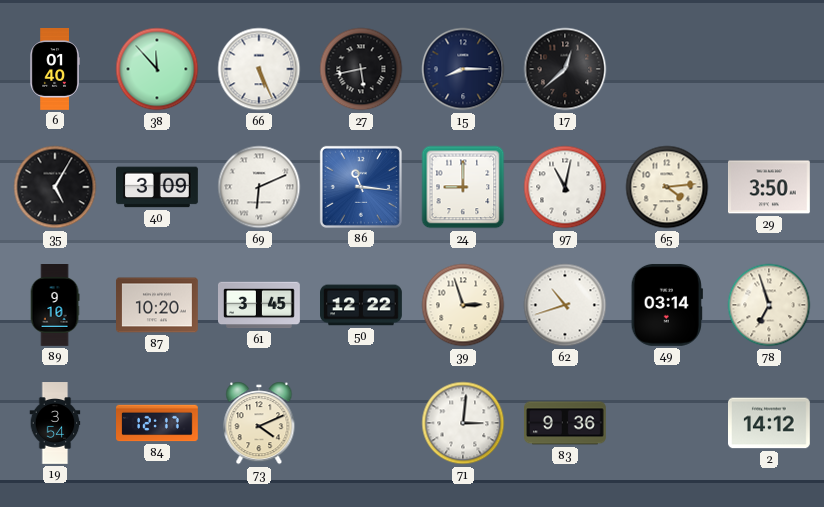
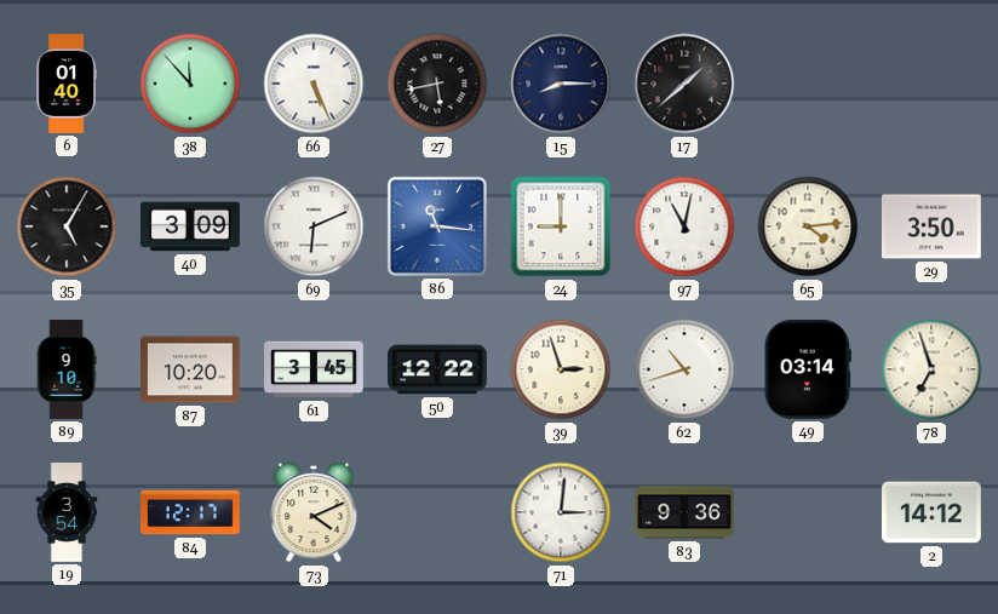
17: 12:38 -> 1:38
